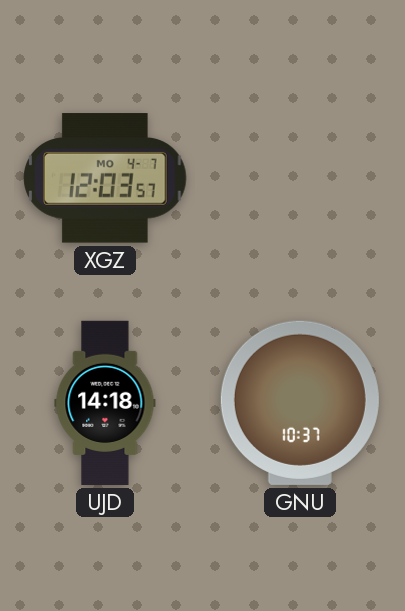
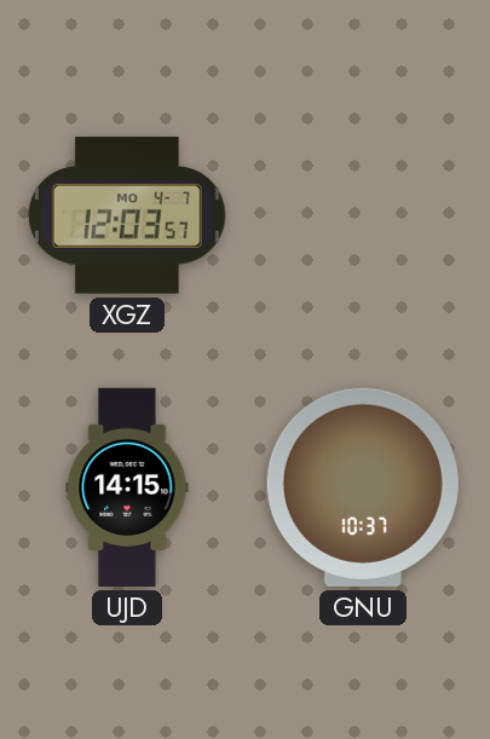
UJD: 14:18 -> 14:15
